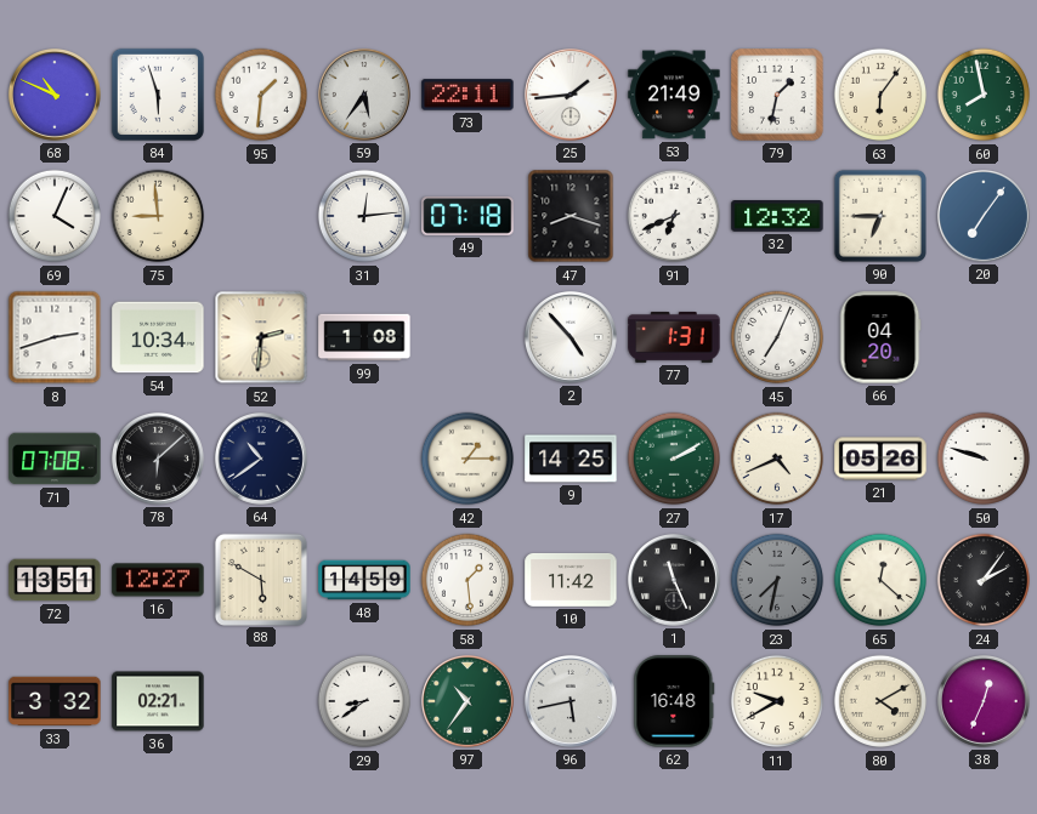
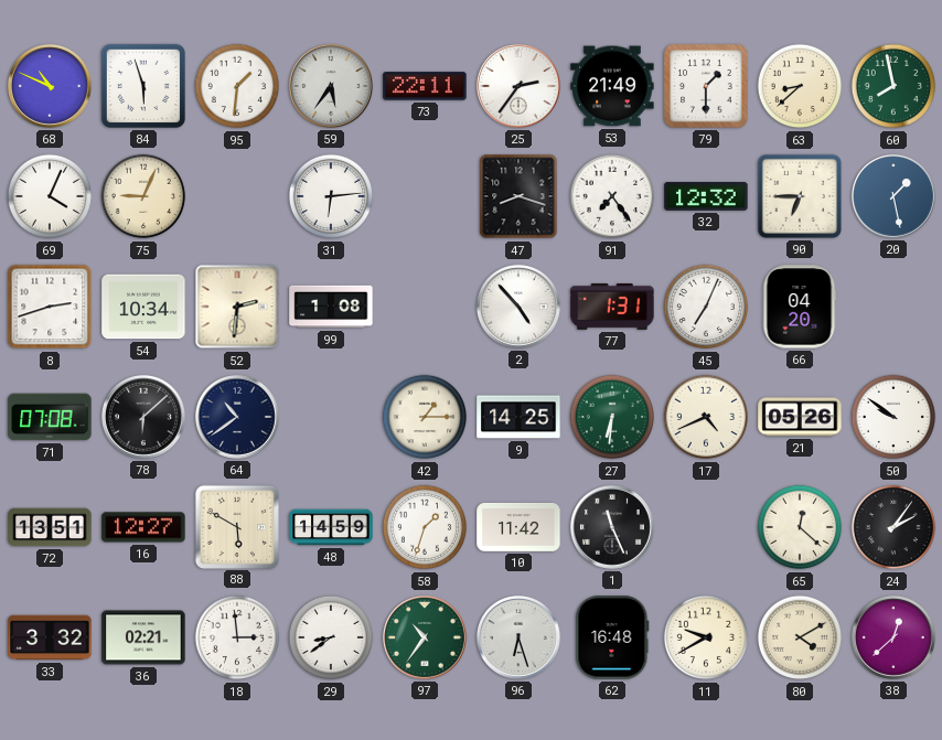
25: 1:44 -> 2:36
79: 1:32 -> 1:30
63: 6:06 -> 8:38
75: 8:59 -> 9:04
31: 12:14 -> 6:14
49: 07:18 -> none
91: 6:41 -> 7:24
20: 7:06 -> 1:28
27: 2:10 -> 6:31
50: 9:48 -> 9:51
58: 1:29 -> 1:33
23: 7:32 -> none
18: none -> 2:59
96: 5:43 -> 6:27
38: 12:34 -> 12:38
